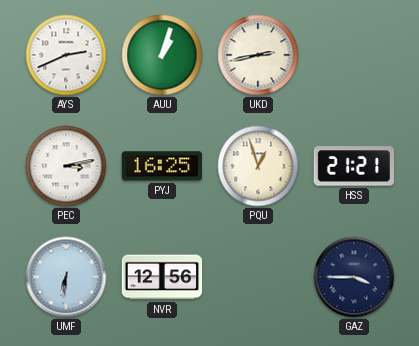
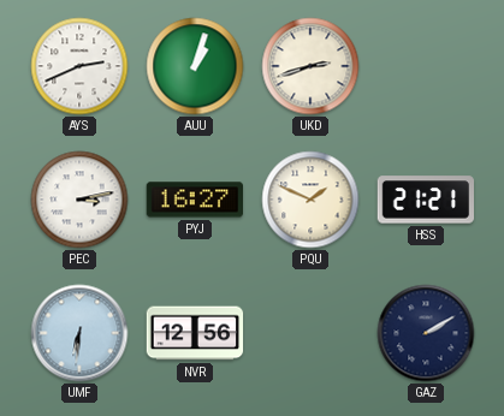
UKD: 2:43 -> 2:42
PYJ: 16:25 -> 16:27
PQU: 12:57 -> 1:49
GAZ: 3:45 -> 2:10
